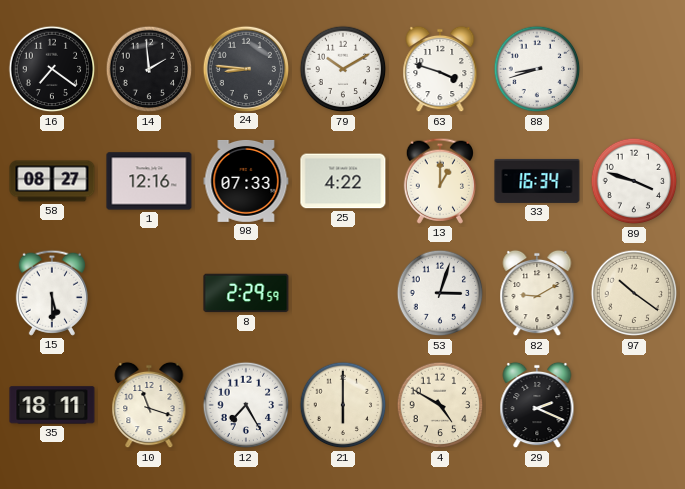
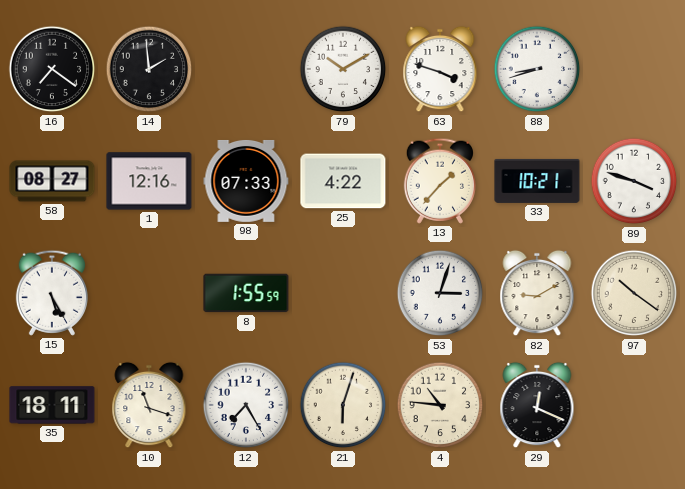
24: 8:46 -> none
13: 1:00 -> 1:37
33: 16:34 -> 10:21
15: 5:30 -> 5:25
8: 2:29 -> 1:55
21: 6:00 -> 6:03
4: 4:50 -> 10:46
29: 2:19 -> 12:19
